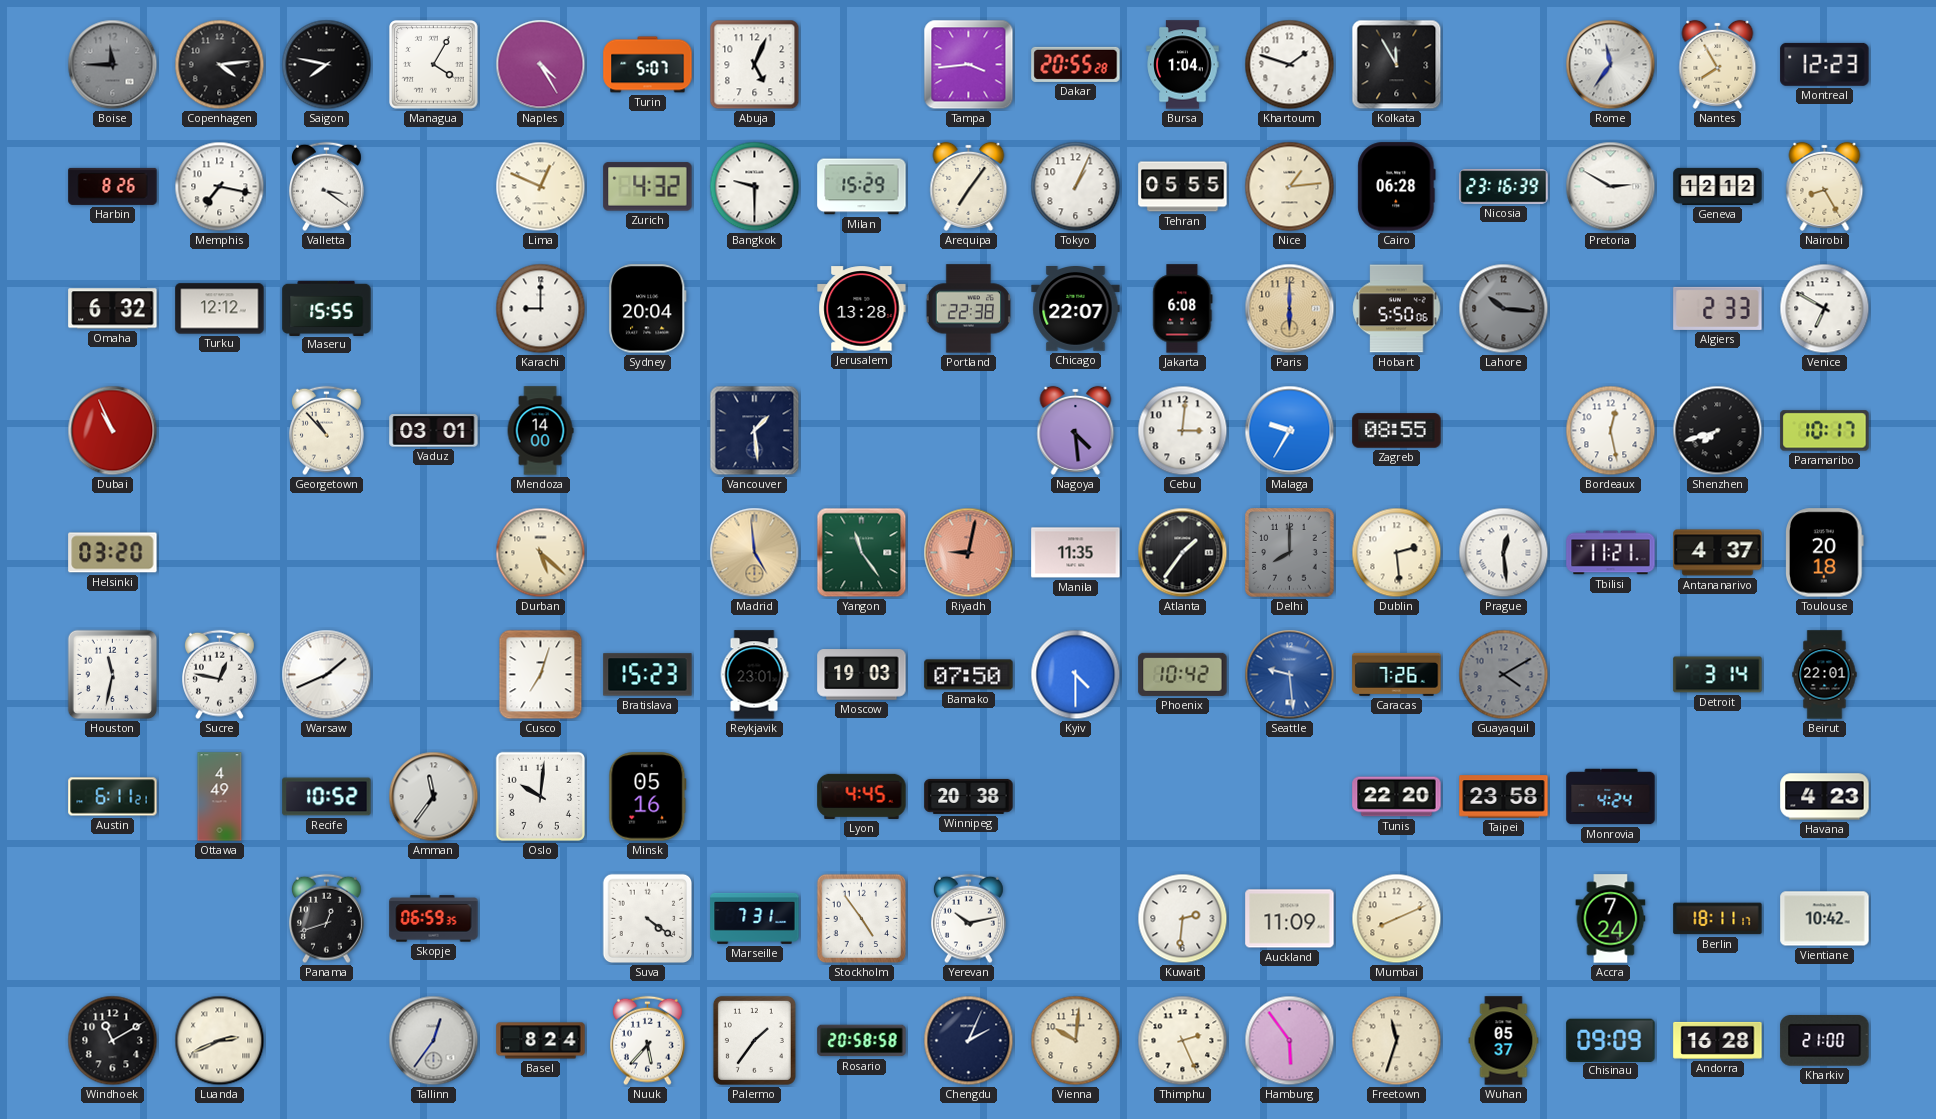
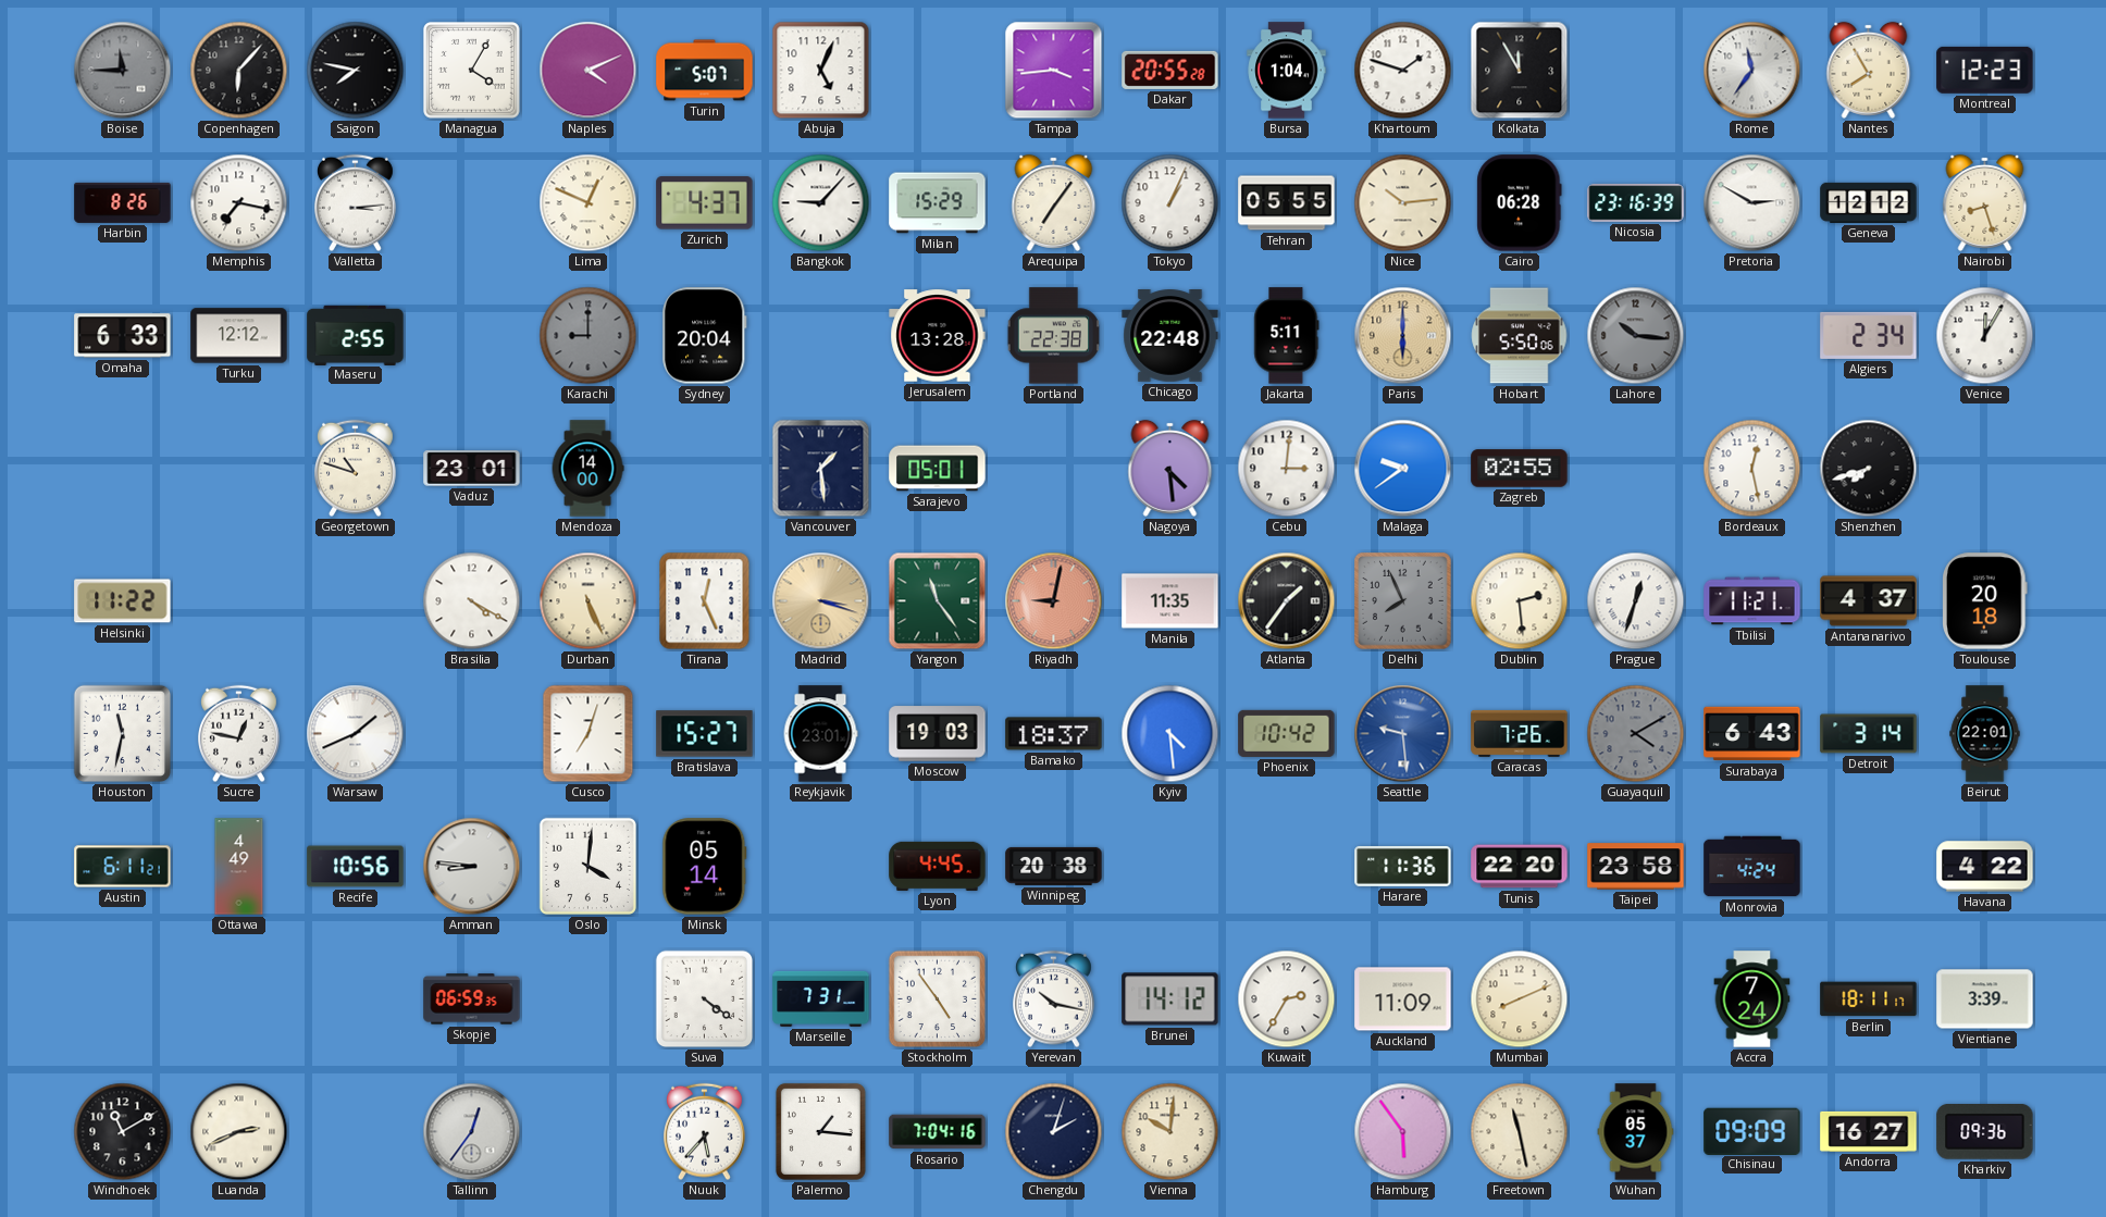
Copenhagen: 4:14 -> 6:07
Naples: 4:25 -> 4:11
Valletta: 3:21 -> 3:14
Zurich: 4:32 -> 4:37
Bangkok: 9:30 -> 9:07
Nice: 1:14 -> 10:14
Nairobi: 8:25 -> 8:27
Omaha: 6:32 -> 6:33
Maseru: 15:55 -> 2:55
Karachi dial: white -> grey
Chicago: 22:07 -> 22:48
Jakarta: 6:08 -> 5:11
Algiers: 2:33 -> 2:34
Venice: 6:50 -> 12:05
Dubai: 10:56 -> none
Georgetown: 10:53 -> 10:48
Vaduz: 03:01 -> 23:01
Sarajevo: none -> 05:01
Malaga: 9:35 -> 9:39
Zagreb: 08:55 -> 02:55
Paramaribo: 10:17 -> none
Helsinki: 03:20 -> 11:22
Brasilia: none -> 4:20
Durban: 5:22 -> 5:26
Tirana: none -> 12:26
Madrid: 4:59 -> 3:18
Delhi: 8:00 -> 7:56
Prague: 12:29 -> 12:33
Bratislava: 15:23 -> 15:27
Bamako: 07:50 -> 18:37
Kyiv: 4:30 -> 4:29
Surabaya: none -> 6:43
Recife: 10:52 -> 10:56
Amman: 11:36 -> 8:46
Oslo: 10:01 -> 4:01
Minsk: 05:16 -> 05:14
Harare: none -> 11:36
Havana: 4:23 -> 4:22
Panama: 12:42 -> none
Yerevan: 10:13 -> 10:17
Brunei: none -> 14:12
Kuwait: 2:31 -> 2:35
Vientiane: 10:42 -> 3:39
Basel: 8:24 -> none
Palermo: 1:36 -> 1:16
Rosario: 20:58 -> 7:04
Chengdu: 2:04 -> 2:03
Thimphu: 2:26 -> none
Freetown: 11:33 -> 11:28
Andorra: 16:28 -> 16:27
Kharkiv: 21:00 -> 09:36
